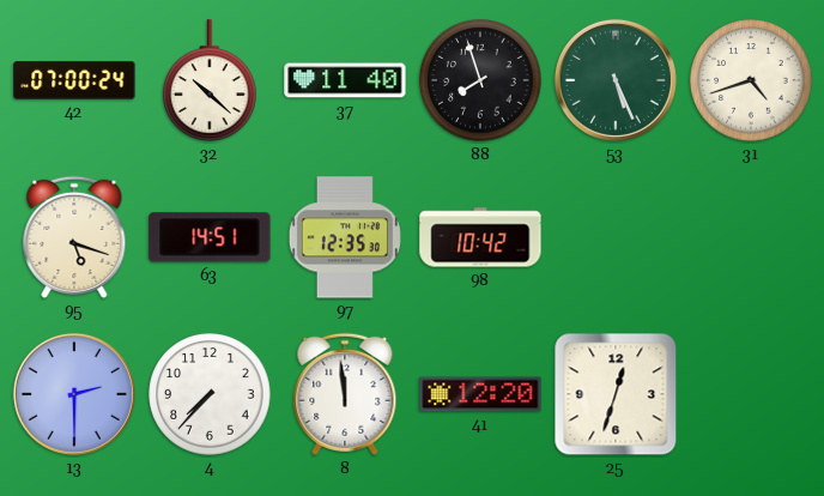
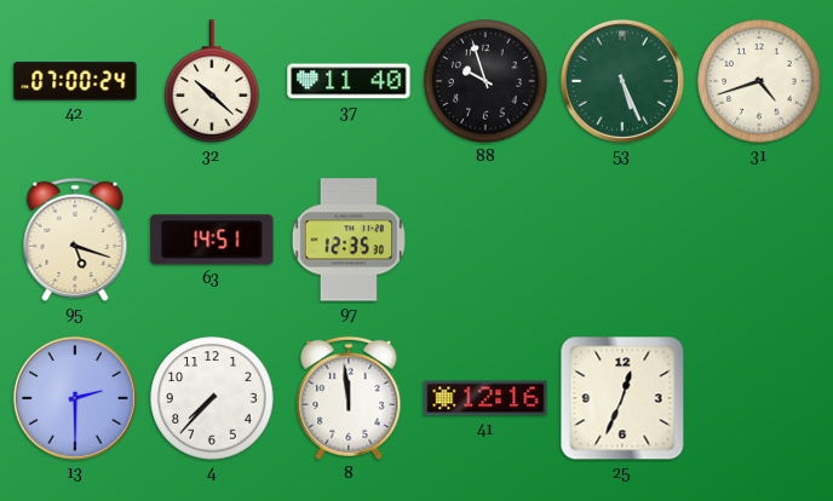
88: 7:57 -> 9:57
98: 10:42 -> none
41: 12:20 -> 12:16
25: 12:33 -> 12:34
